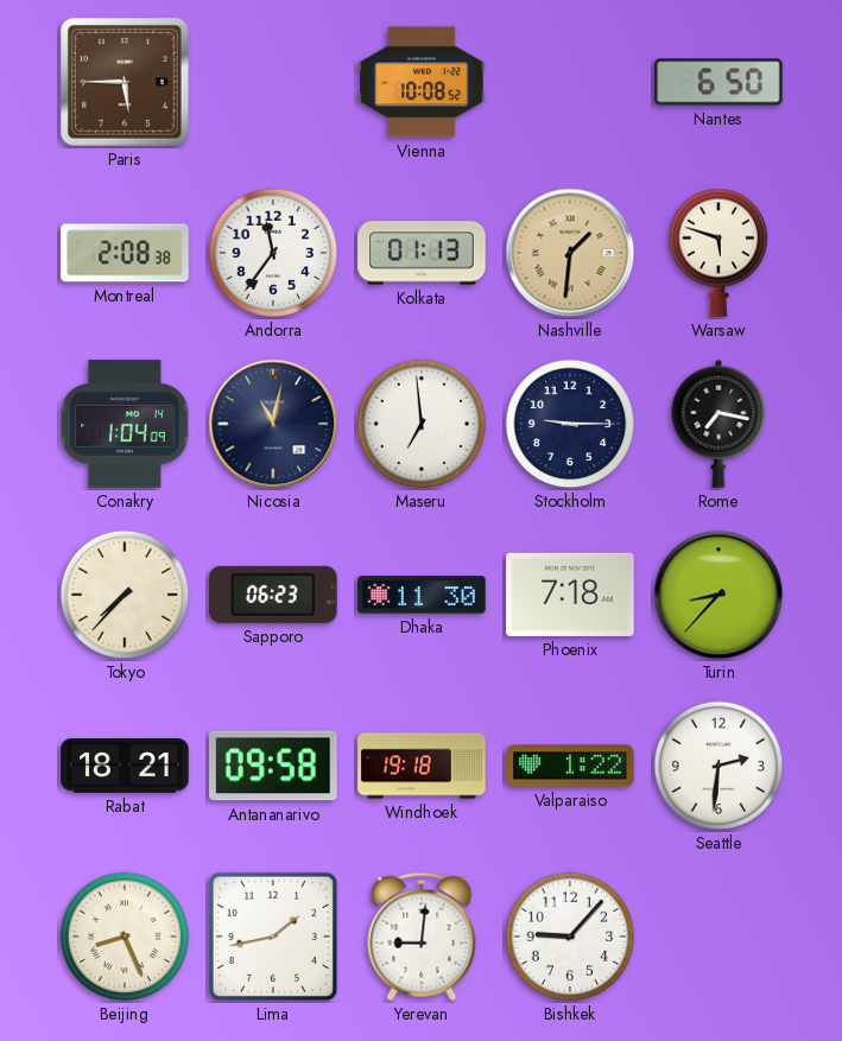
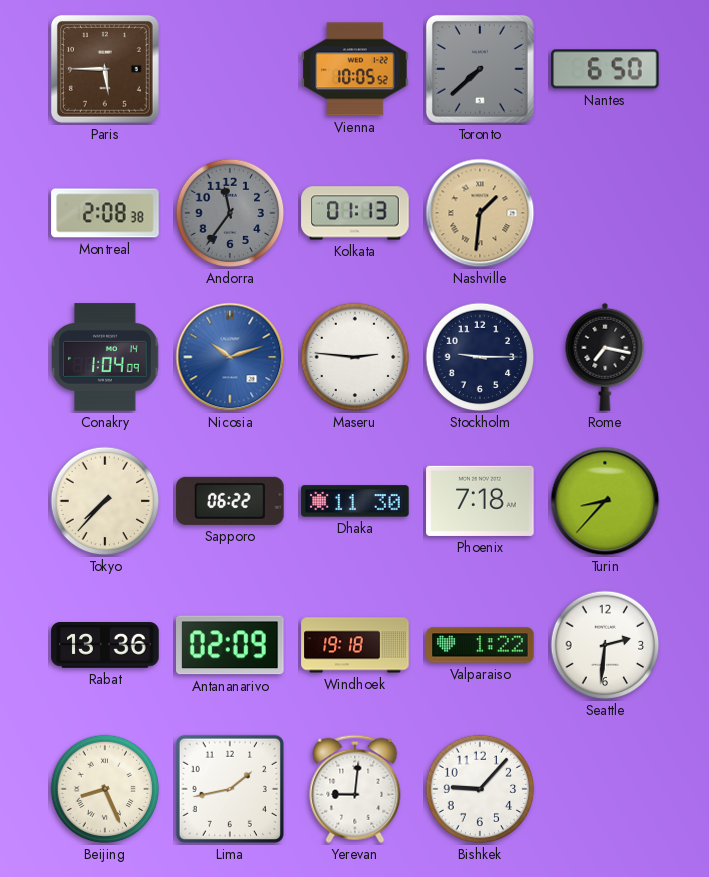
Vienna: 10:08 -> 10:05
Toronto: none -> 7:38
Andorra dial: white -> grey
Warsaw: 5:48 -> none
Nicosia: 11:02 -> 10:12
Nicosia dial: navy -> blue
Maseru: 6:59 -> 2:46
Sapporo: 06:23 -> 06:22
Rabat: 18:21 -> 13:36
Antananarivo: 09:58 -> 02:09
